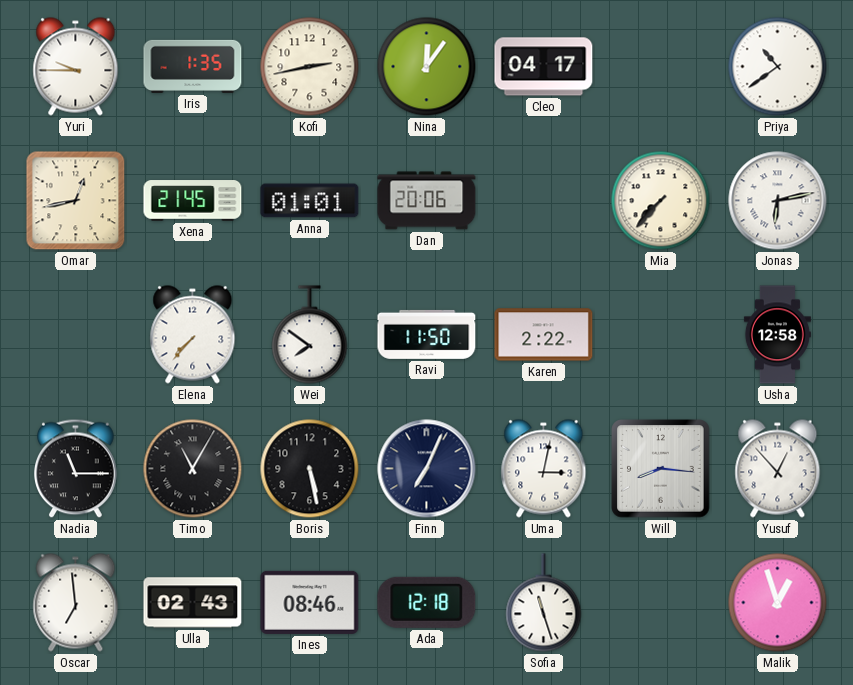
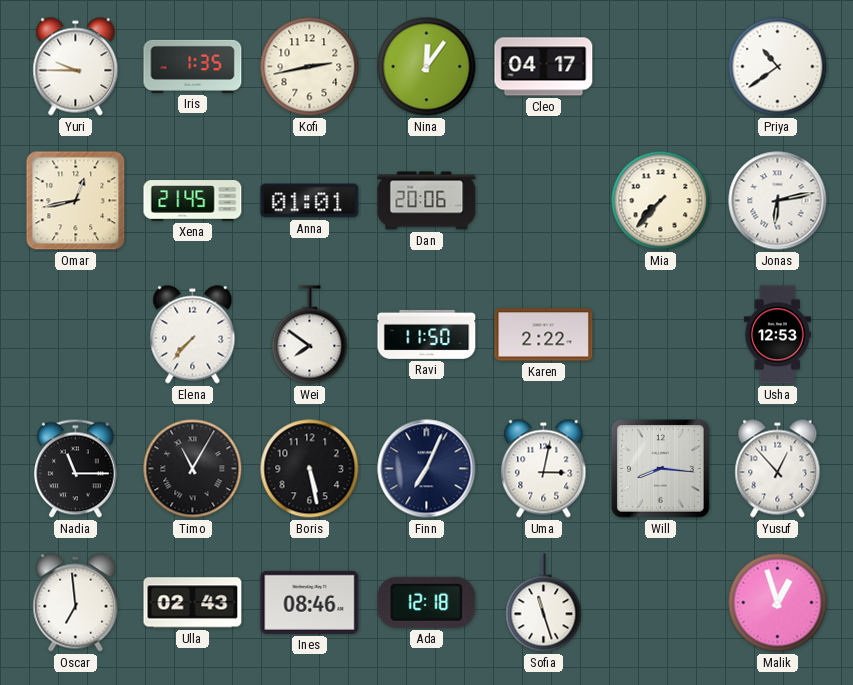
Usha: 12:58 -> 12:53
